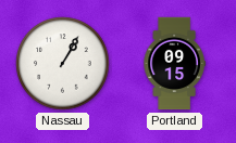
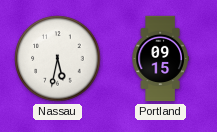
Nassau: 1:05 -> 5:32
